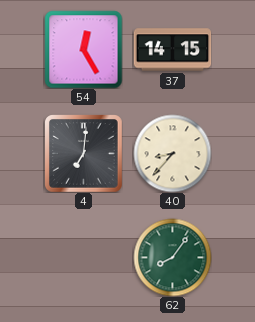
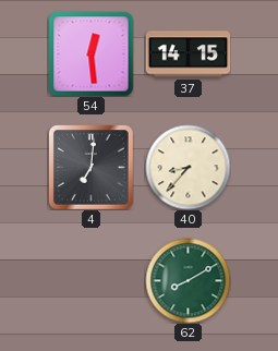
54: 12:25 -> 12:29
62: 8:06 -> 8:10
